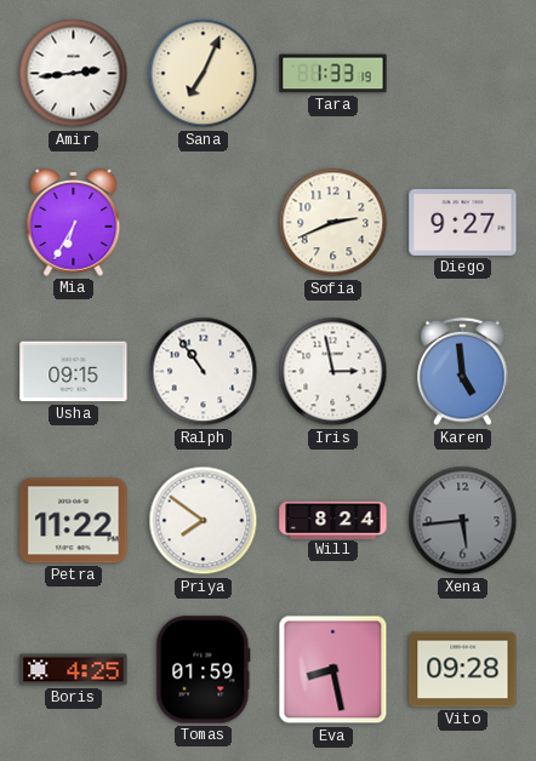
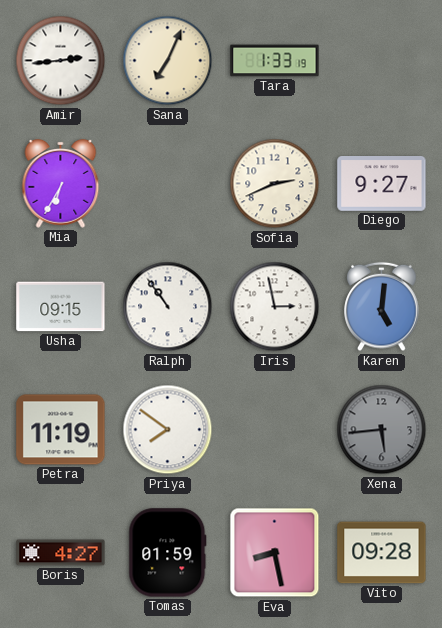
Karen: 4:59 -> 5:01
Petra: 11:22 -> 11:19
Will: 8:24 -> none
Boris: 4:25 -> 4:27
